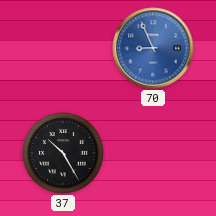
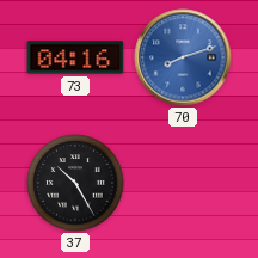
73: none -> 04:16
70: 8:56 -> 8:12
